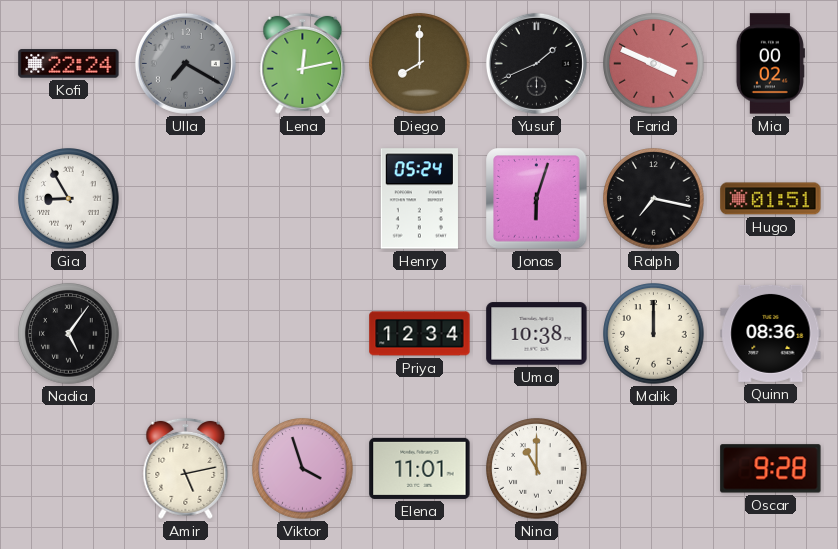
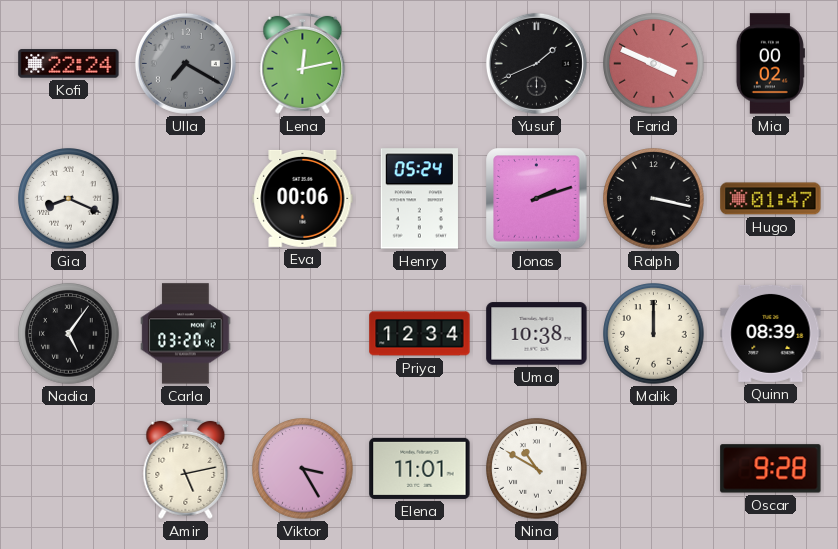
Diego: 8:00 -> none
Gia: 8:55 -> 8:19
Eva: none -> 00:06
Jonas: 6:03 -> 2:12
Ralph: 7:17 -> 3:17
Hugo: 01:51 -> 01:47
Carla: none -> 03:20
Quinn: 08:36 -> 08:39
Viktor: 3:57 -> 3:25
Nina: 11:00 -> 10:50
